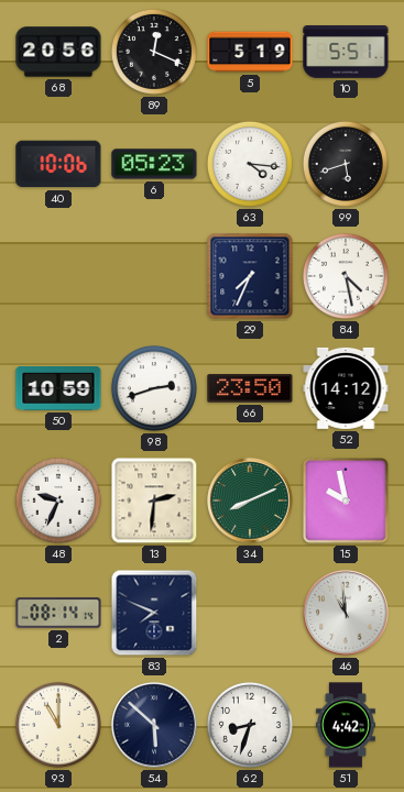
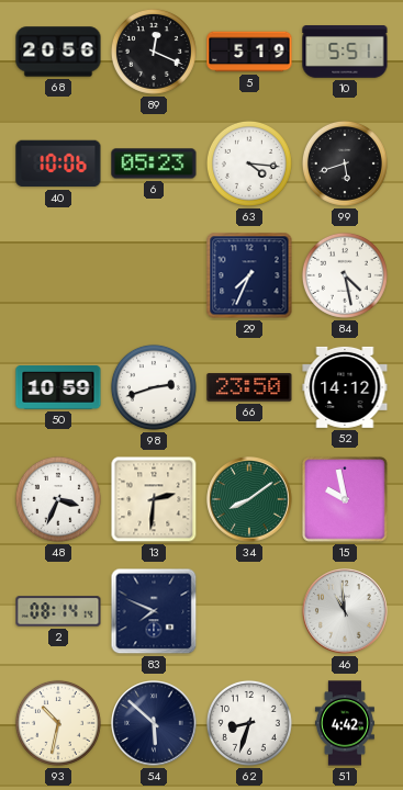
48: 9:34 -> 3:34
34: 8:11 -> 8:09
93: 11:00 -> 10:32
